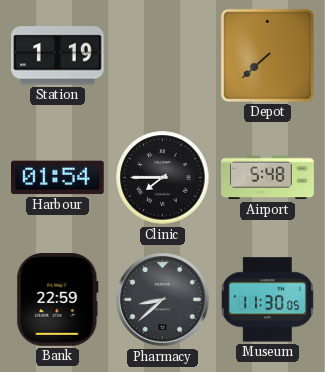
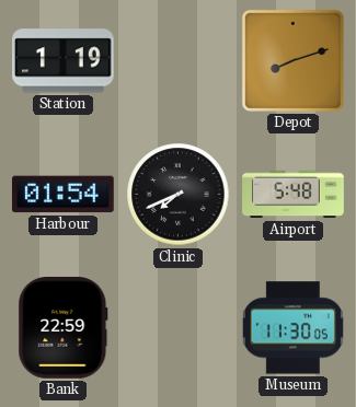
Depot: 7:38 -> 8:12
Clinic: 7:45 -> 7:41
Pharmacy: 8:38 -> none
